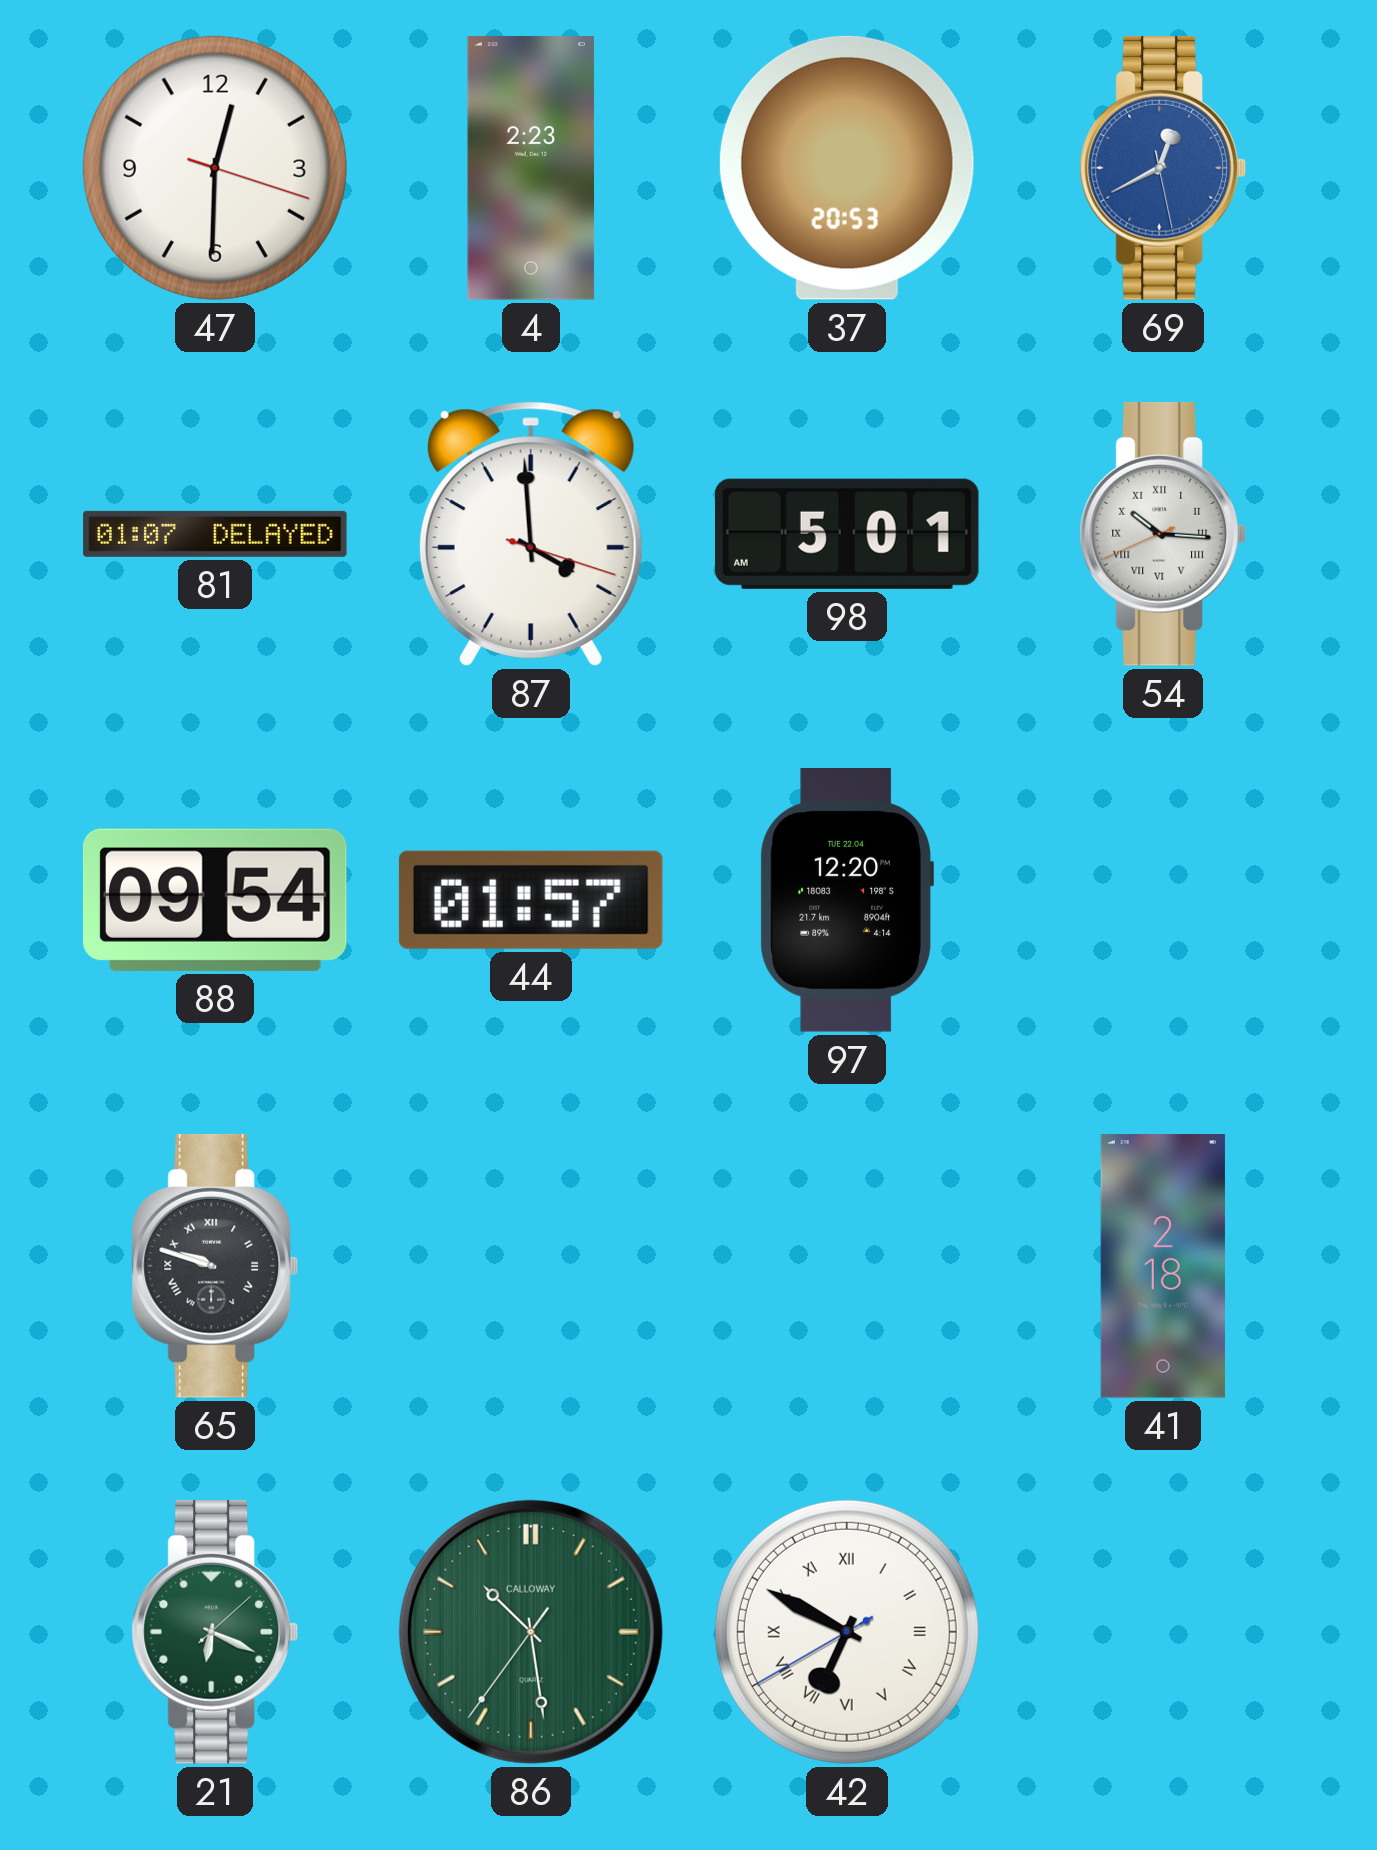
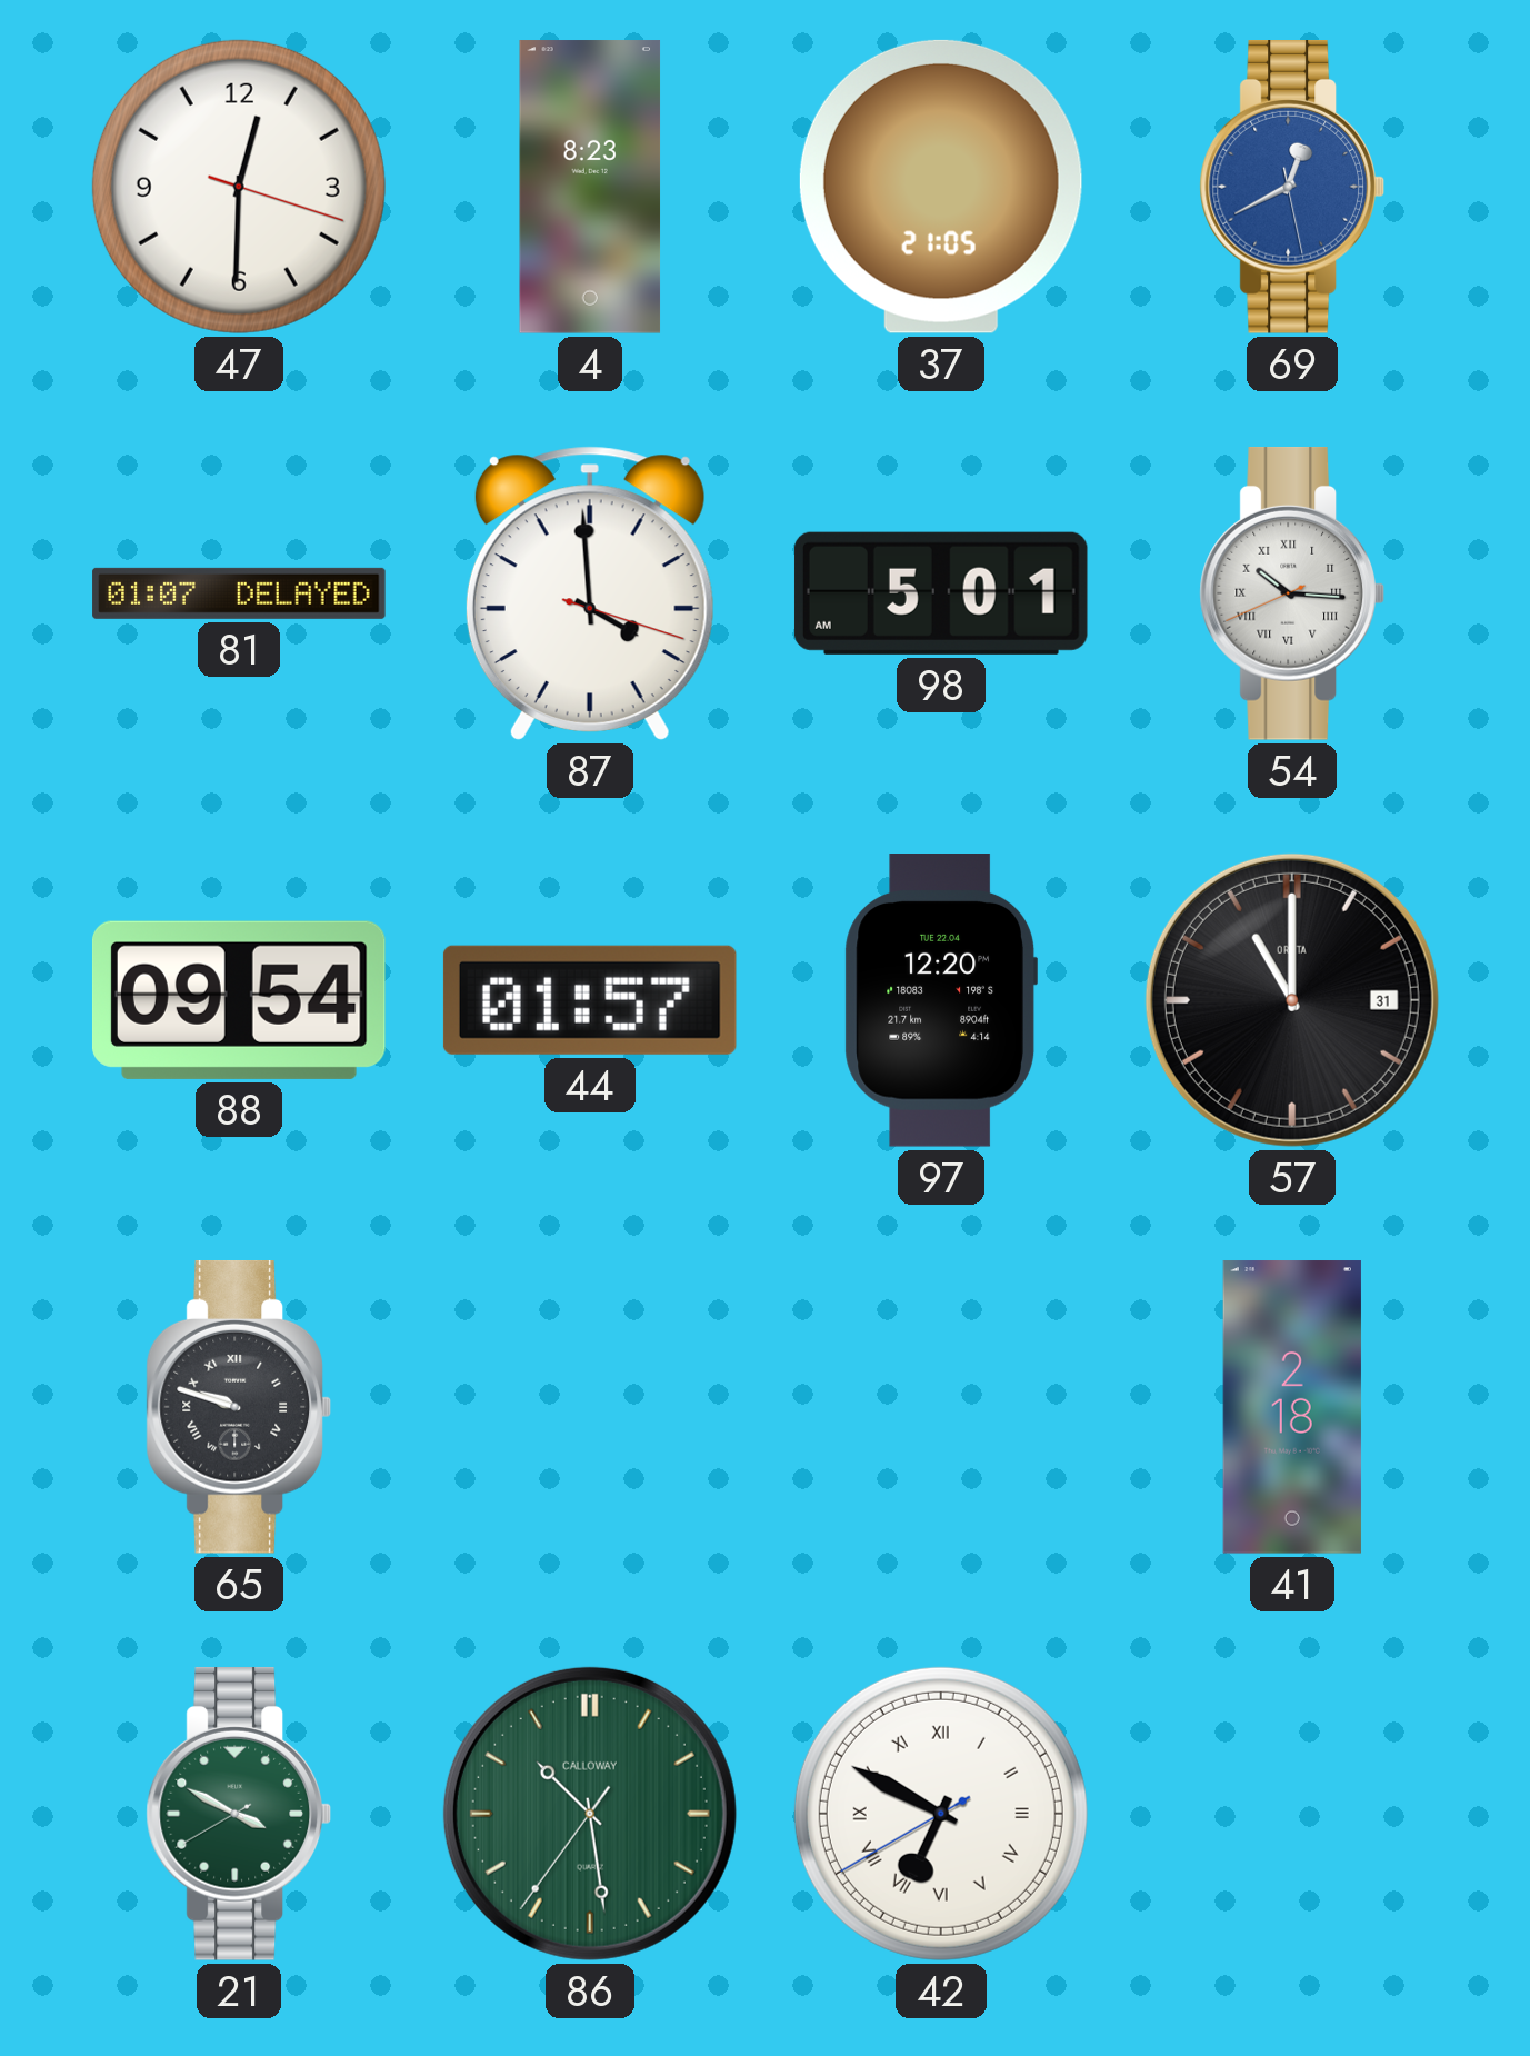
4: 2:23 -> 8:23
37: 20:53 -> 21:05
57: none -> 11:00
21: 6:19 -> 3:49
